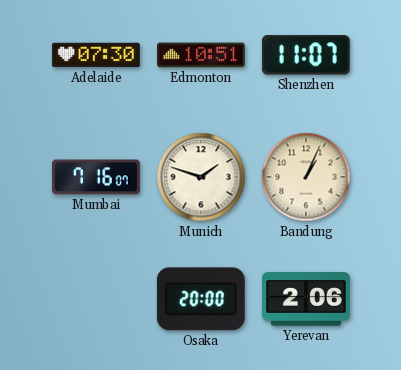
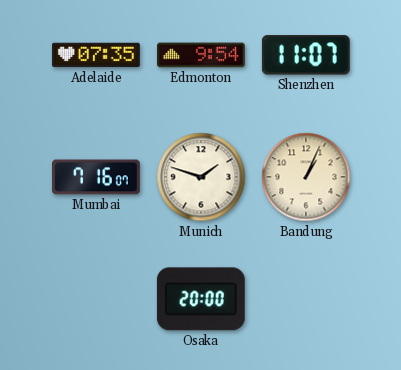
Adelaide: 07:30 -> 07:35
Edmonton: 10:51 -> 9:54
Yerevan: 2:06 -> none
